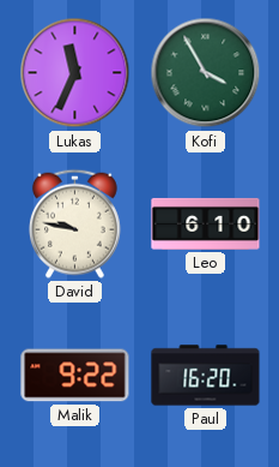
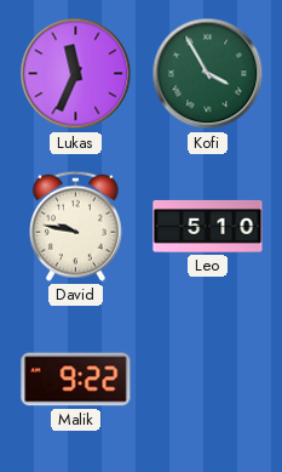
Leo: 6:10 -> 5:10
Paul: 16:20 -> none
